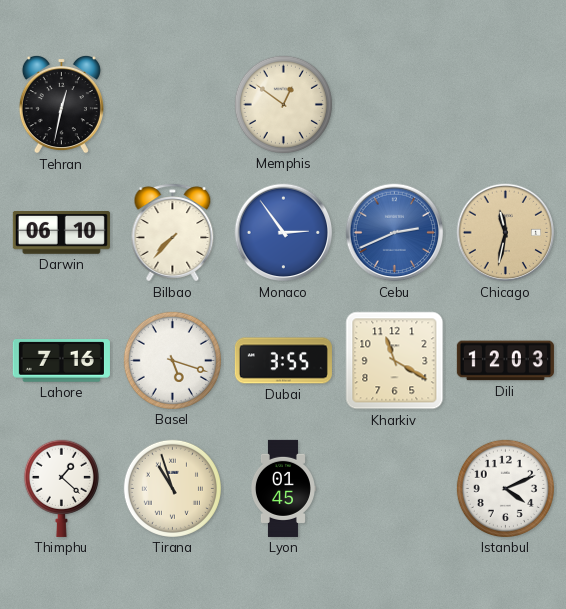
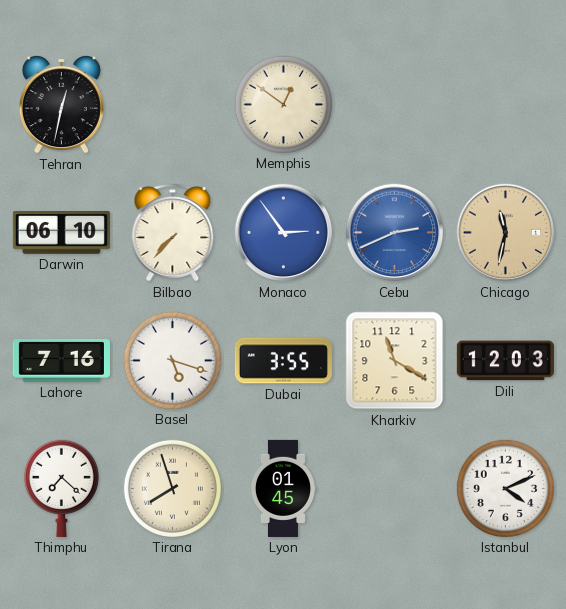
Thimphu: 1:22 -> 7:22
Tirana: 10:57 -> 7:57
